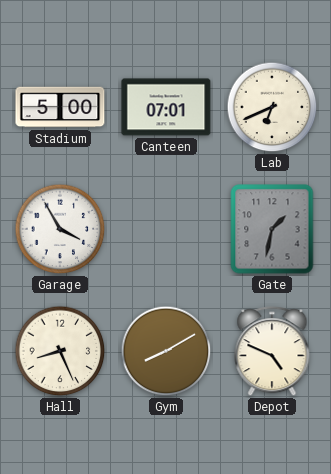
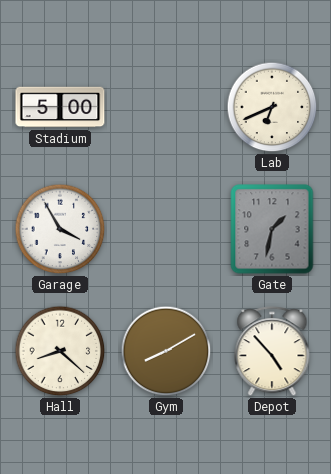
Canteen: 07:01 -> none
Hall: 8:26 -> 8:22
Depot: 4:49 -> 4:53
